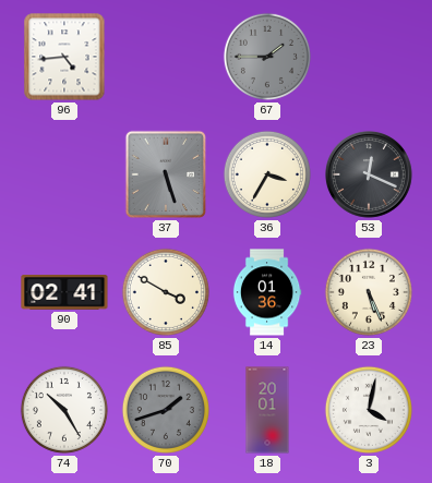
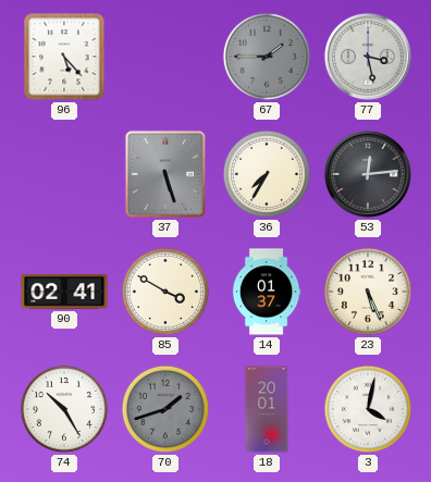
96: 4:44 -> 5:23
77: none -> 3:28
36: 3:35 -> 7:35
53: 12:19 -> 12:14
14: 01:36 -> 01:37
